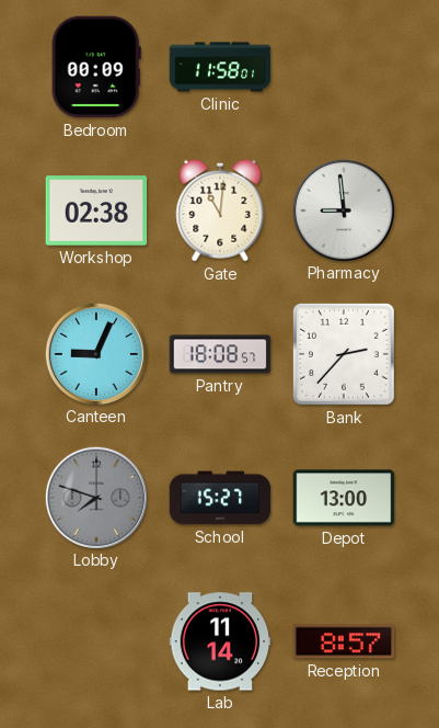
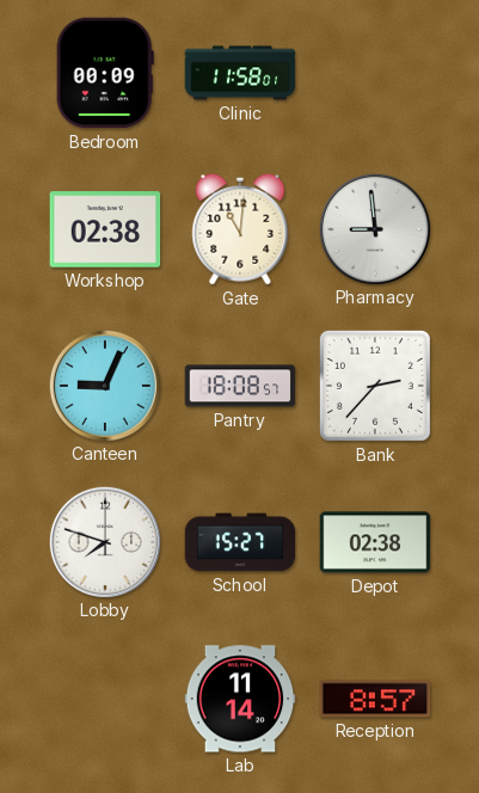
Lobby dial: grey -> white
Depot: 13:00 -> 02:38
